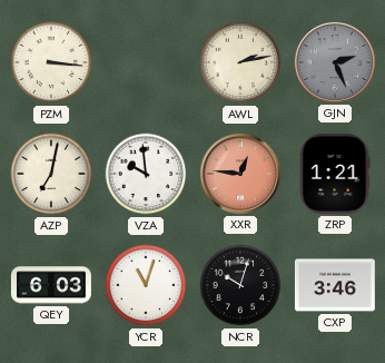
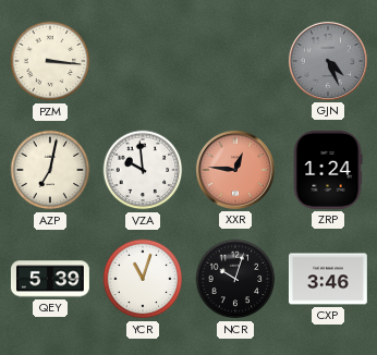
AWL: 2:13 -> none
GJN: 2:26 -> 4:26
ZRP: 1:21 -> 1:24
QEY: 6:03 -> 5:39
